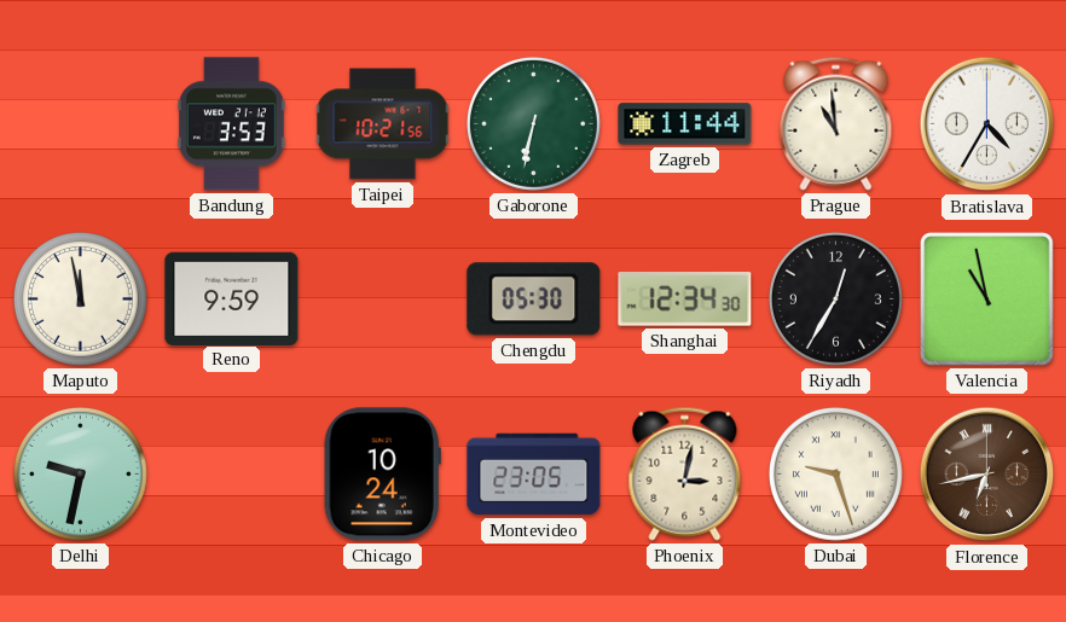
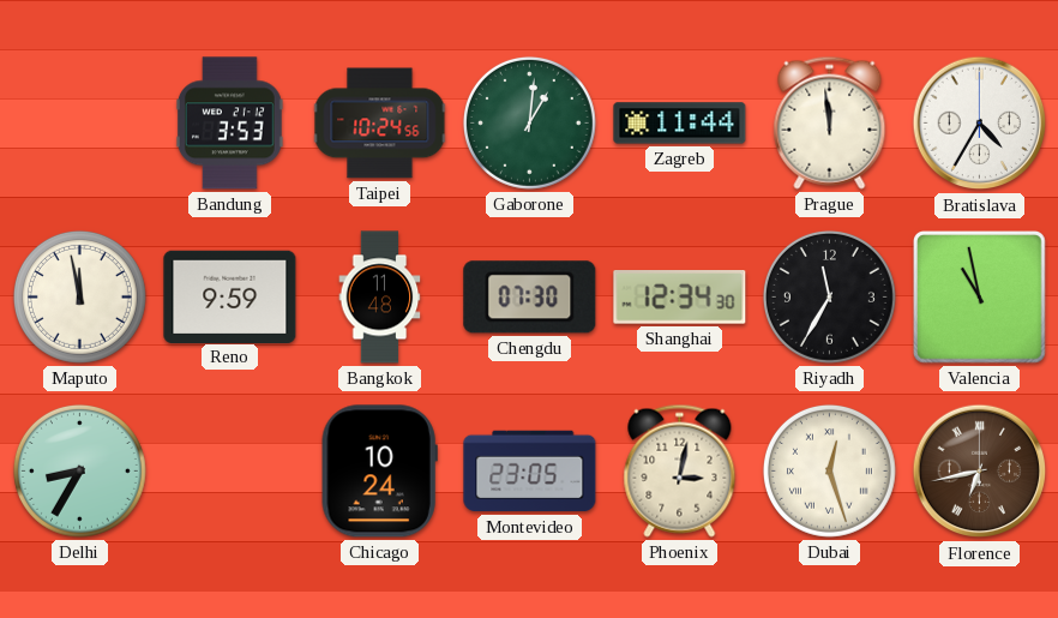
Taipei: 10:21 -> 10:24
Gaborone: 6:32 -> 1:01
Prague: 10:59 -> 11:59
Bangkok: none -> 11:48
Chengdu: 05:30 -> 07:30
Riyadh: 12:35 -> 11:35
Delhi: 9:32 -> 8:35
Dubai: 9:27 -> 12:27
